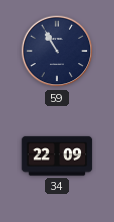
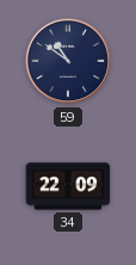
59: 10:55 -> 10:51
